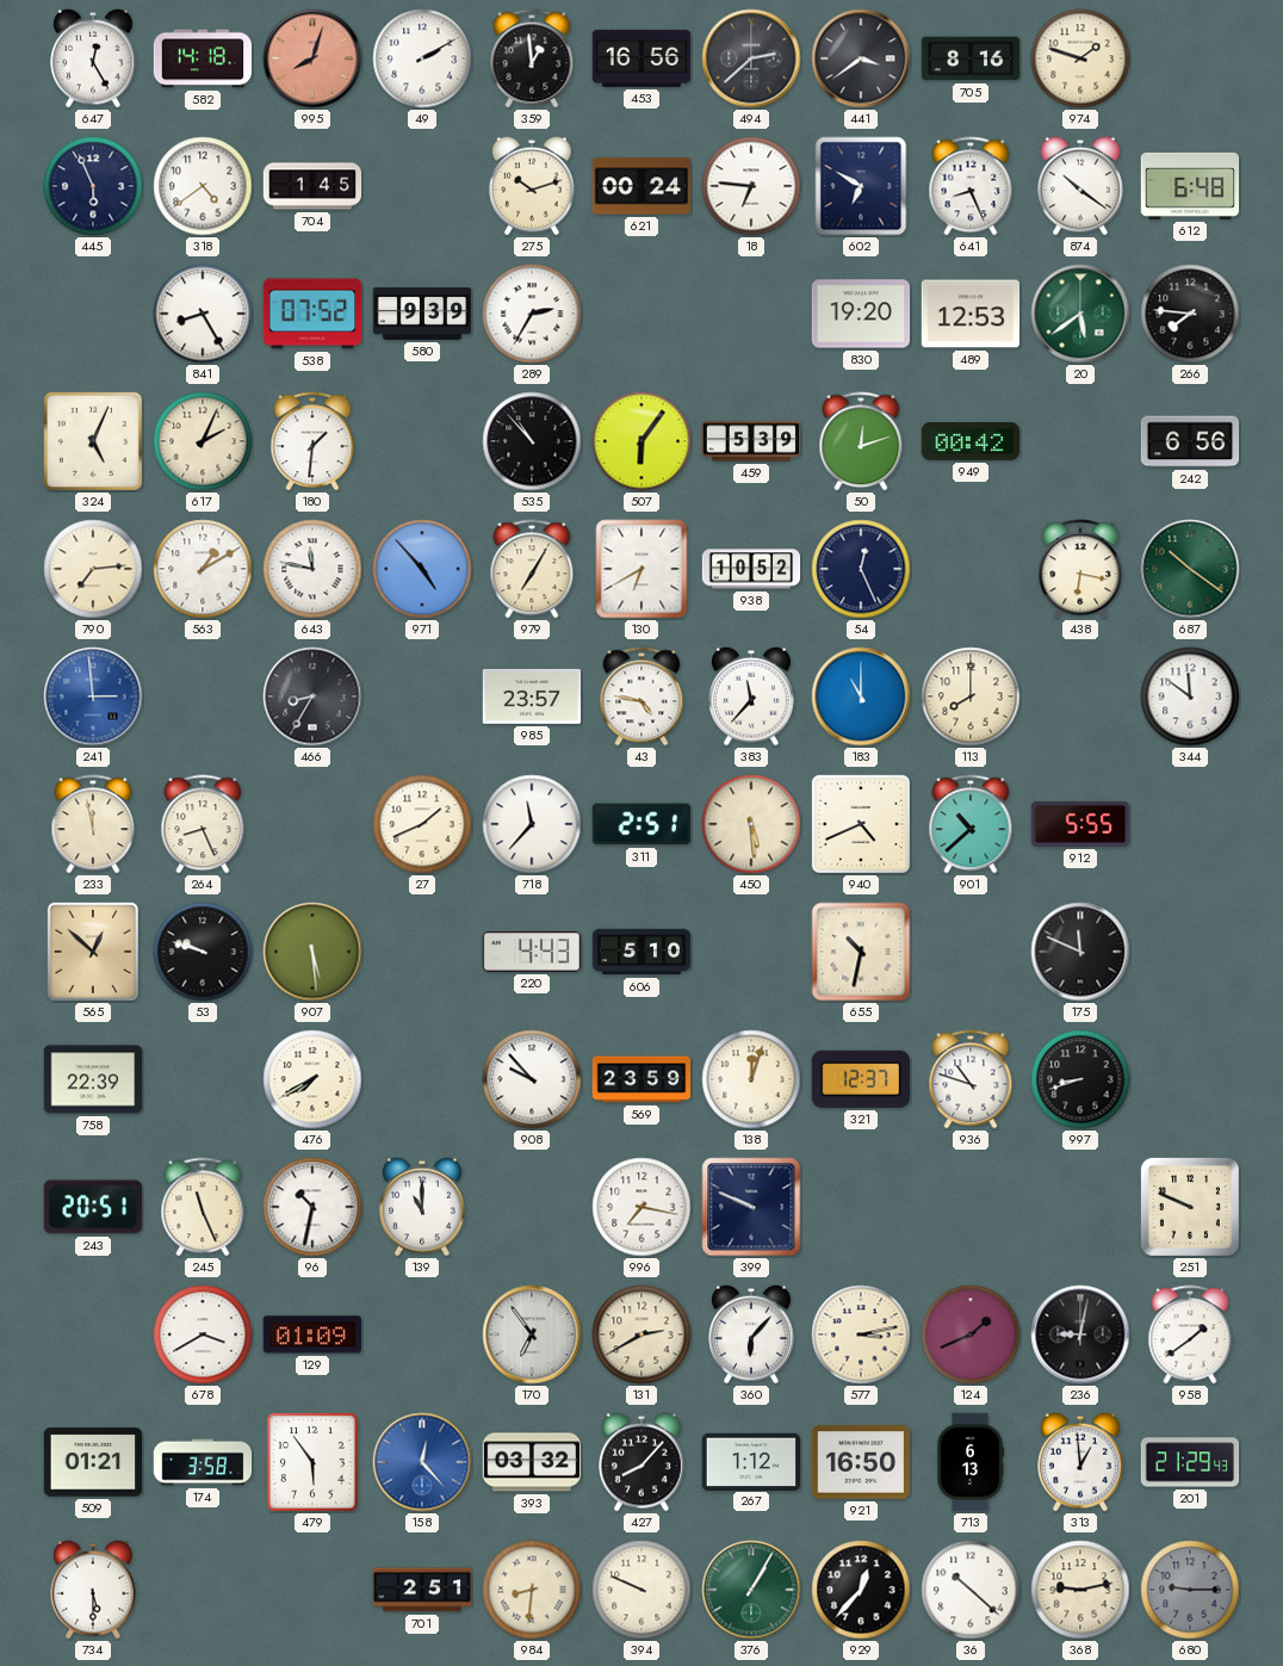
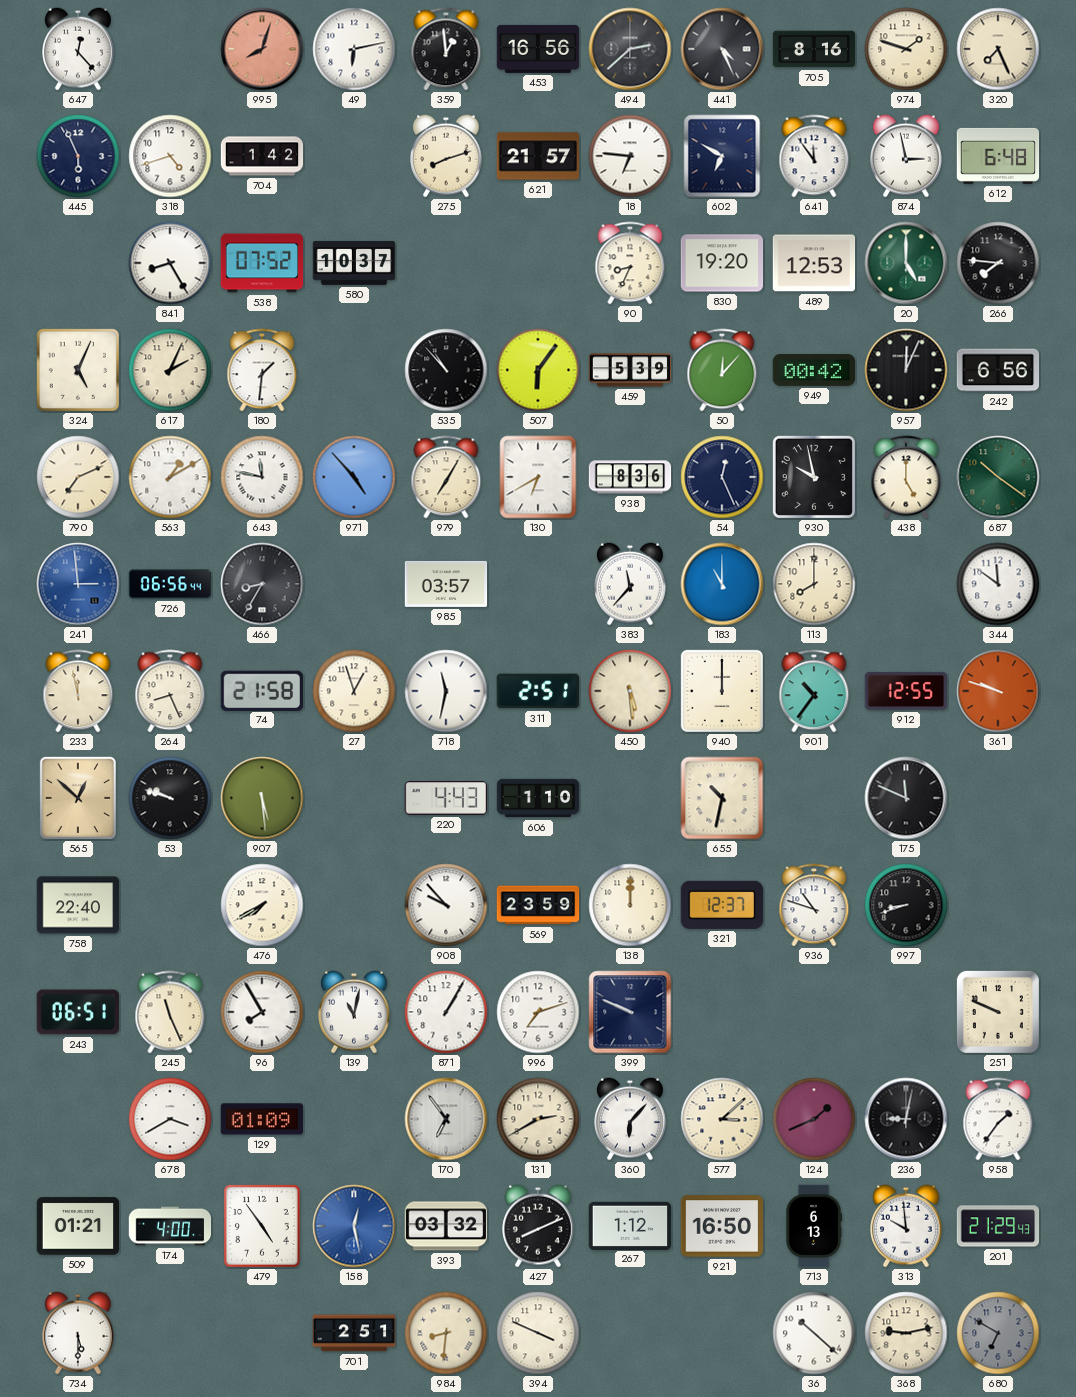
647: 12:25 -> 12:23
582: 14:18 -> none
49: 2:10 -> 6:13
441: 3:39 -> 4:26
320: none -> 7:26
318: 4:39 -> 4:42
704: 1:45 -> 1:42
275: 10:12 -> 8:12
621: 00:24 -> 21:57
641: 8:26 -> 11:54
874: 10:21 -> 2:58
580: 9:39 -> 10:37
289: 2:35 -> none
90: none -> 8:34
20: 5:39 -> 5:00
50: 12:12 -> 12:07
957: none -> 12:04
790: 7:14 -> 7:11
938: 10:52 -> 8:36
930: none -> 9:58
438: 6:17 -> 5:00
726: none -> 06:56
985: 23:57 -> 03:57
43: 4:47 -> none
74: none -> 21:58
27: 1:41 -> 12:57
718: 11:37 -> 11:32
940: 4:41 -> 12:00
901: 10:38 -> 10:36
912: 5:55 -> 12:55
361: none -> 9:48
606: 5:10 -> 1:10
758: 22:39 -> 22:40
138: 12:03 -> 12:00
243: 20:51 -> 06:51
96: 10:32 -> 7:55
139: 11:00 -> 11:02
871: none -> 1:05
996: 7:17 -> 7:12
577: 3:13 -> 3:08
958: 1:39 -> 1:36
174: 3:58 -> 4:00
479: 5:54 -> 4:54
158: 12:23 -> 12:28
427: 8:07 -> 8:11
313: 12:59 -> 9:59
394: 9:49 -> 3:49
376: 1:05 -> none
929: 12:37 -> none
680: 9:15 -> 6:50
